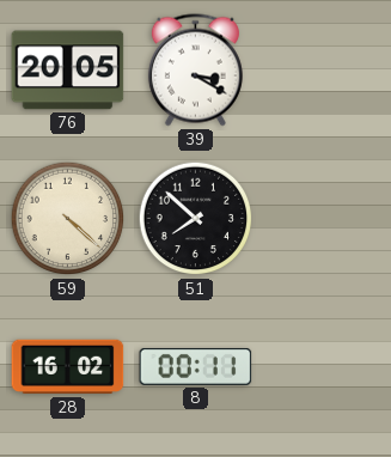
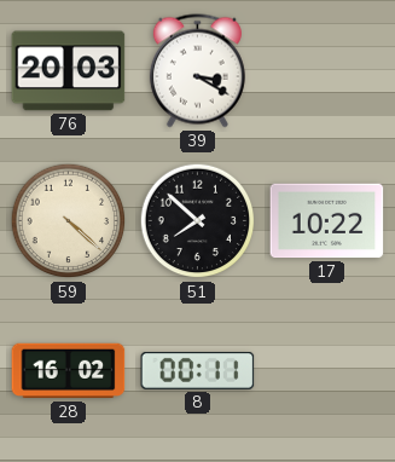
76: 20:05 -> 20:03
17: none -> 10:22
